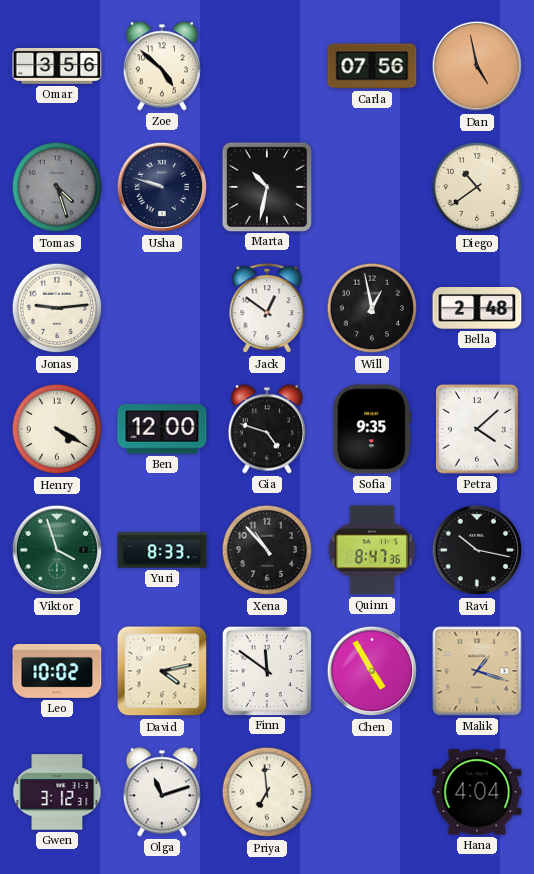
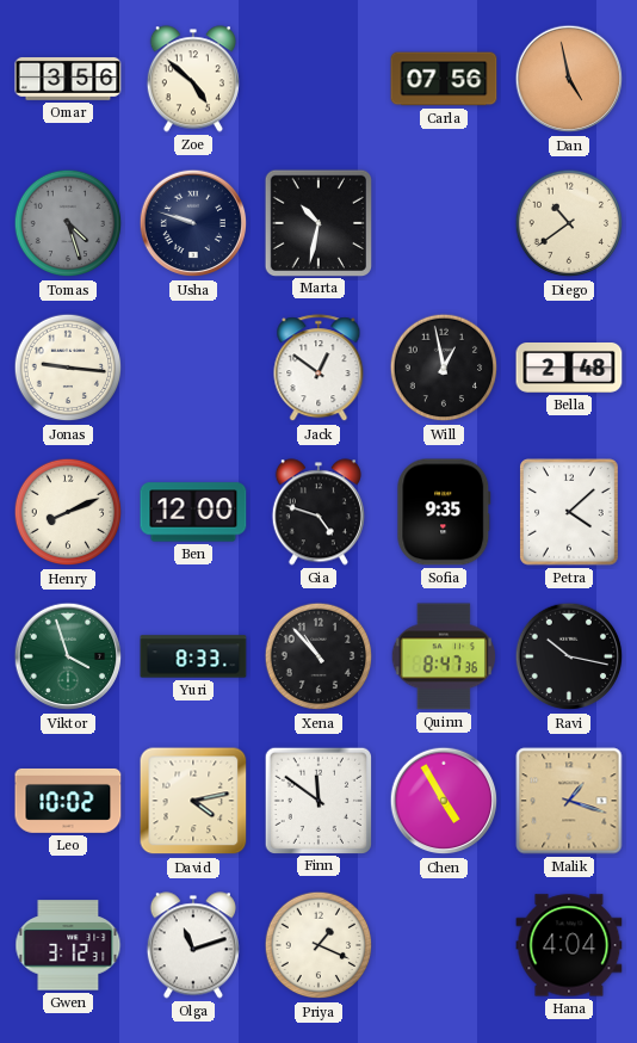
Jonas: 9:14 -> 9:16
Henry: 4:20 -> 8:11
Priya: 6:59 -> 1:19
